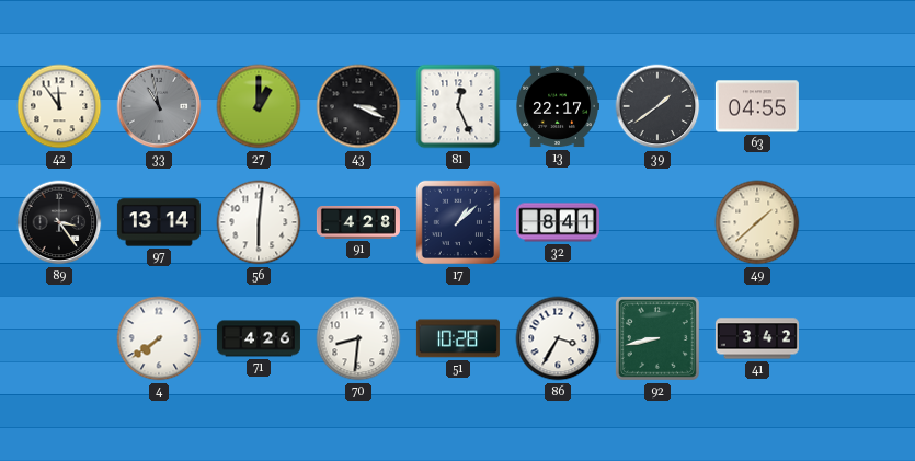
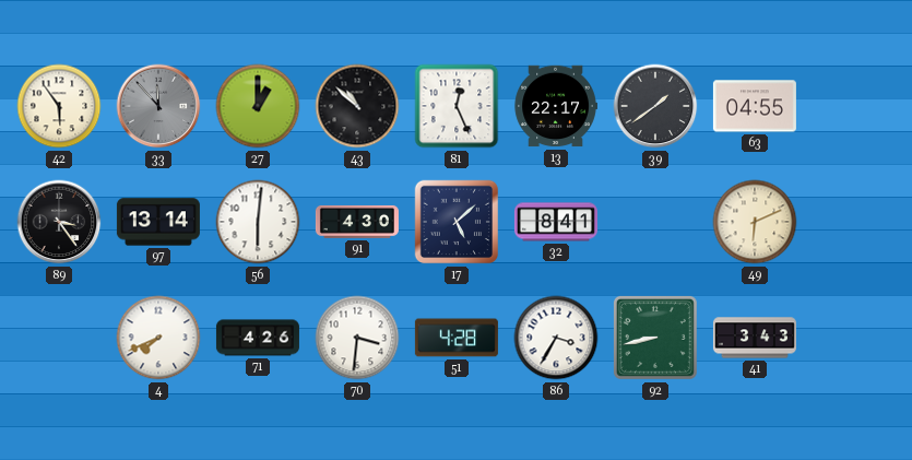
42: 11:54 -> 5:54
33: 10:58 -> 11:53
43: 3:19 -> 10:52
91: 4:28 -> 4:30
17: 1:08 -> 5:08
49: 1:38 -> 6:11
4: 7:39 -> 7:41
70: 8:31 -> 3:31
51: 10:28 -> 4:28
41: 3:42 -> 3:43
